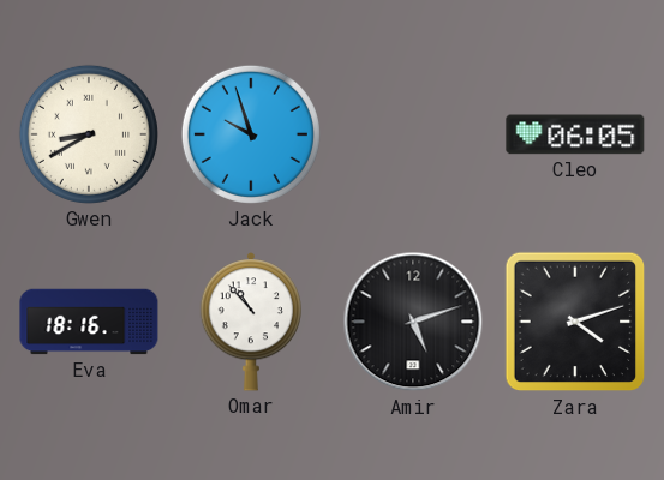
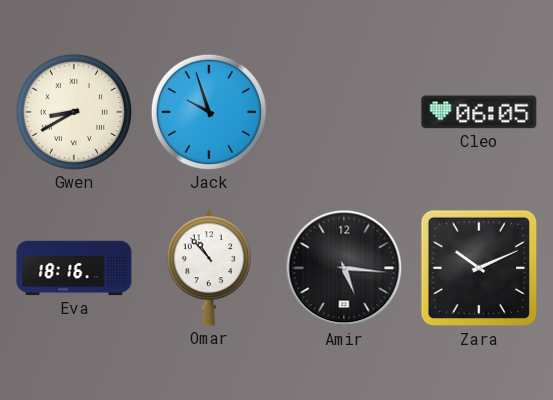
Amir: 5:12 -> 5:16
Zara: 4:12 -> 10:11
